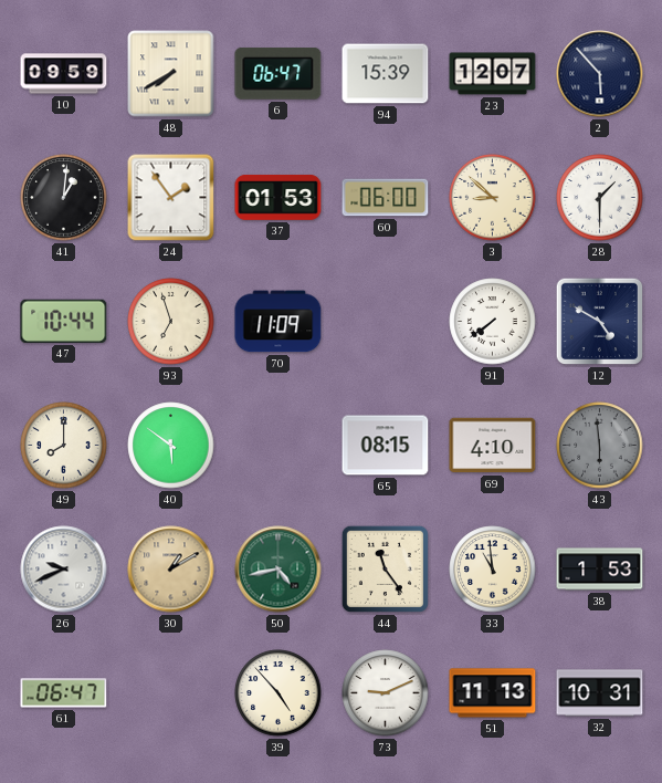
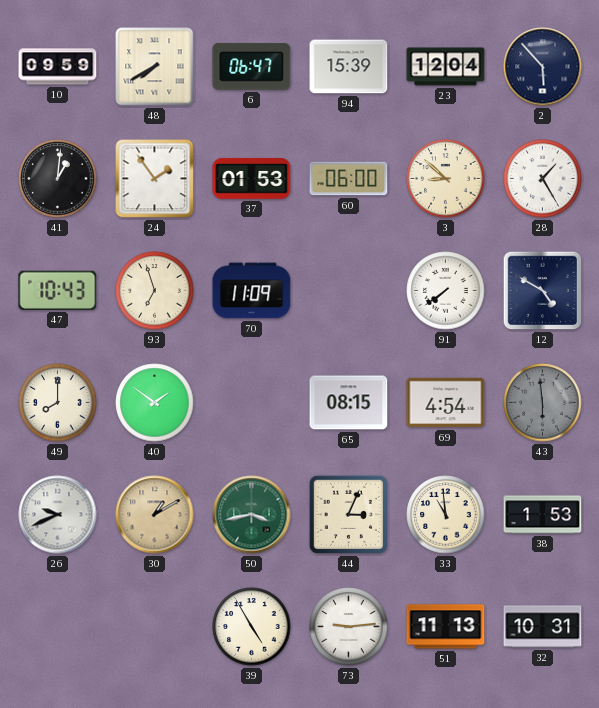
23: 12:07 -> 12:04
28: 1:30 -> 1:25
47: 10:44 -> 10:43
40: 5:51 -> 1:51
69: 4:10 -> 4:54
50: 4:43 -> 3:43
44: 11:24 -> 3:04
61: 06:47 -> none
39: 4:53 -> 4:55
73: 9:11 -> 9:14
